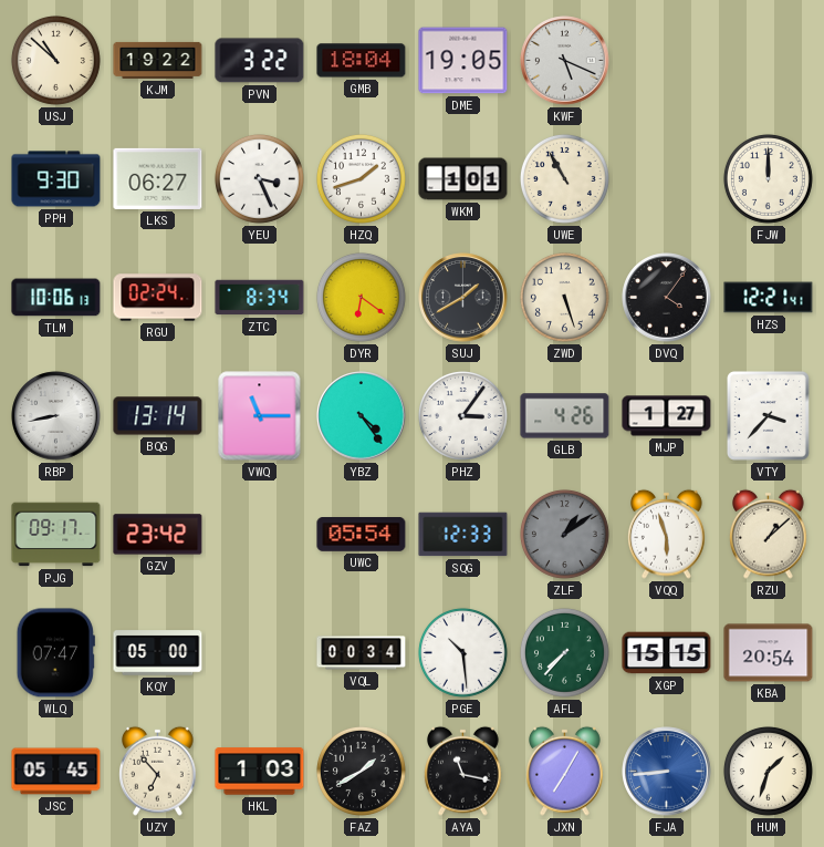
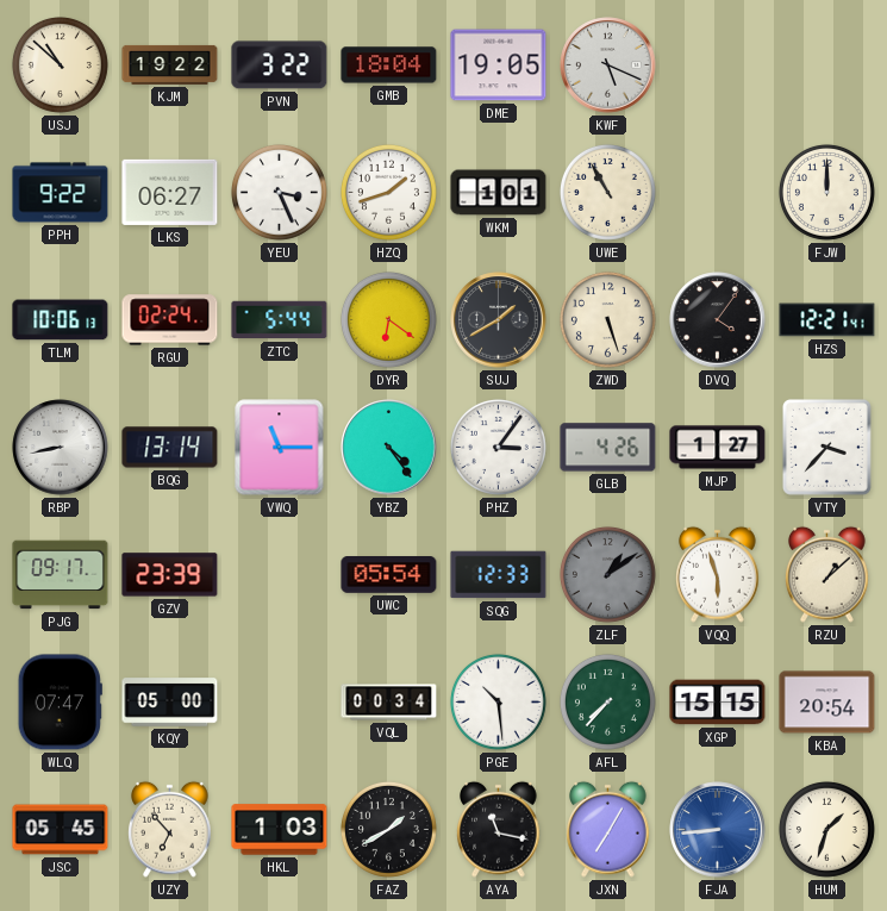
PPH: 9:30 -> 9:22
ZTC: 8:34 -> 5:44
GZV: 23:42 -> 23:39
